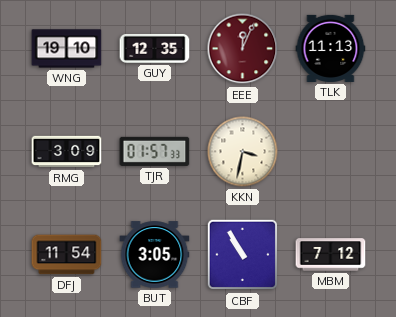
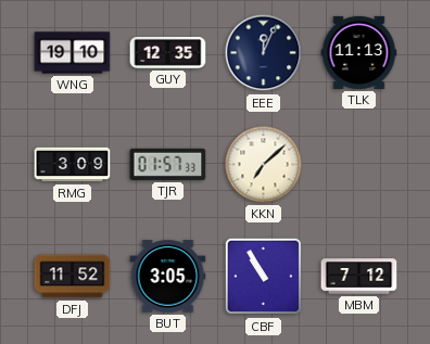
EEE dial: burgundy -> navy
KKN: 3:32 -> 7:08
DFJ: 11:54 -> 11:52
